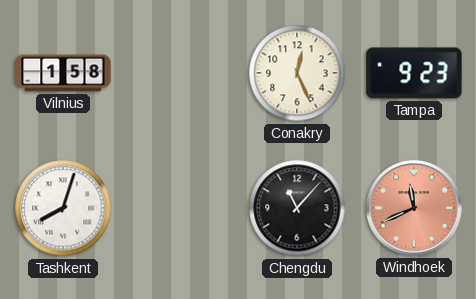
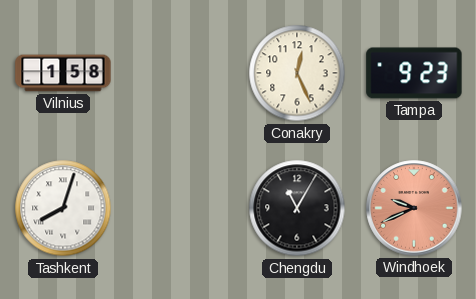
Chengdu: 11:07 -> 11:05
Windhoek: 11:41 -> 9:41
